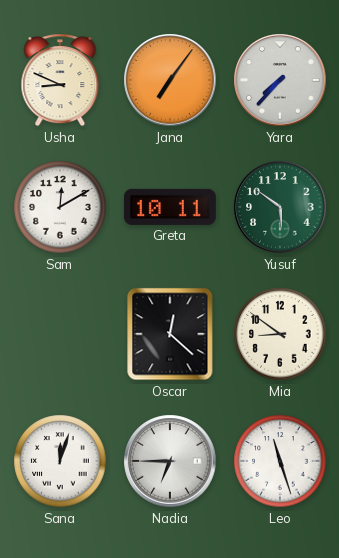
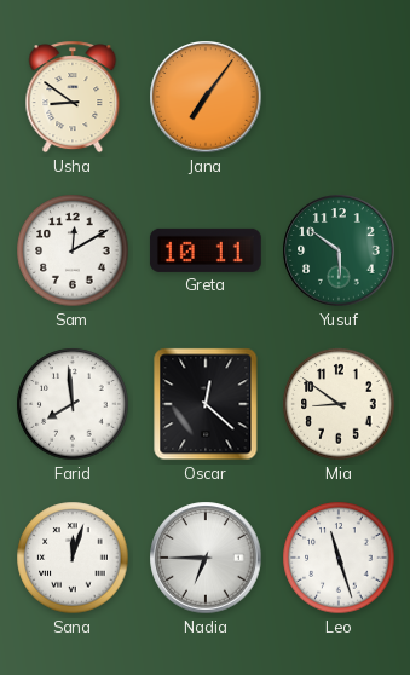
Usha: 8:49 -> 8:51
Yara: 7:37 -> none
Farid: none -> 7:59
